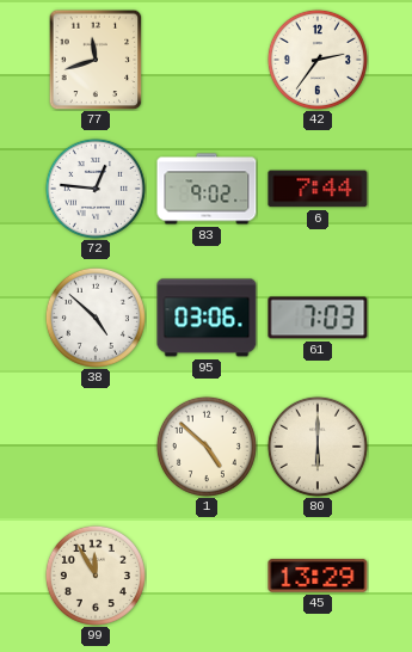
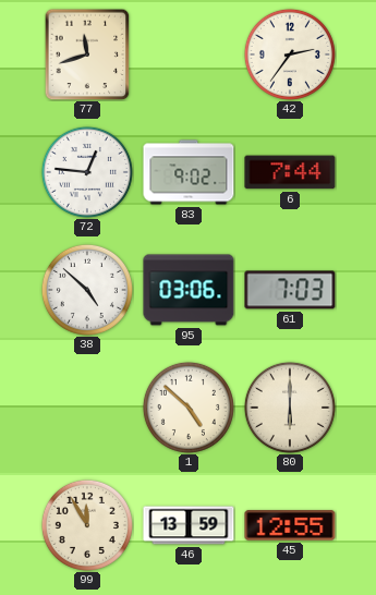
46: none -> 13:59
45: 13:29 -> 12:55
